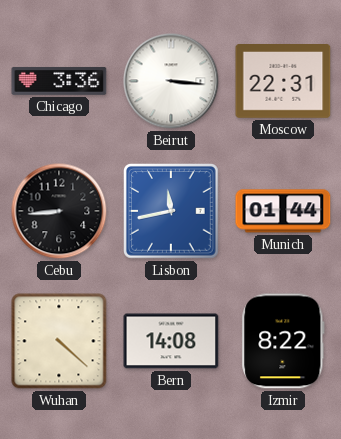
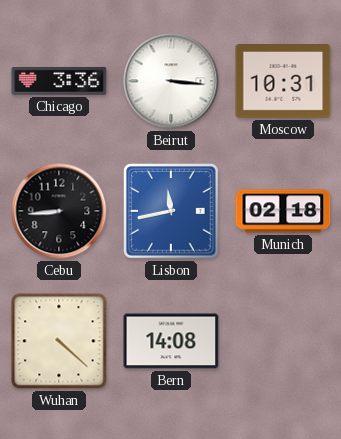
Moscow: 22:31 -> 10:31
Munich: 01:44 -> 02:18
Izmir: 8:22 -> none
